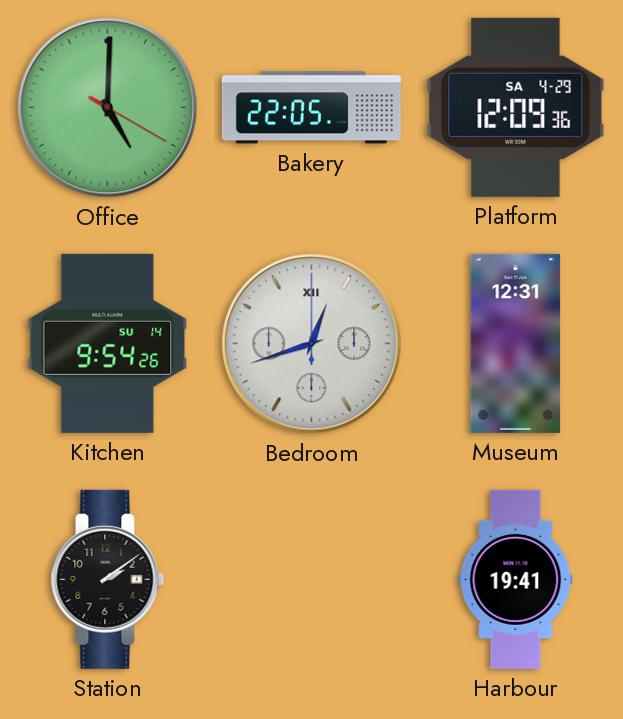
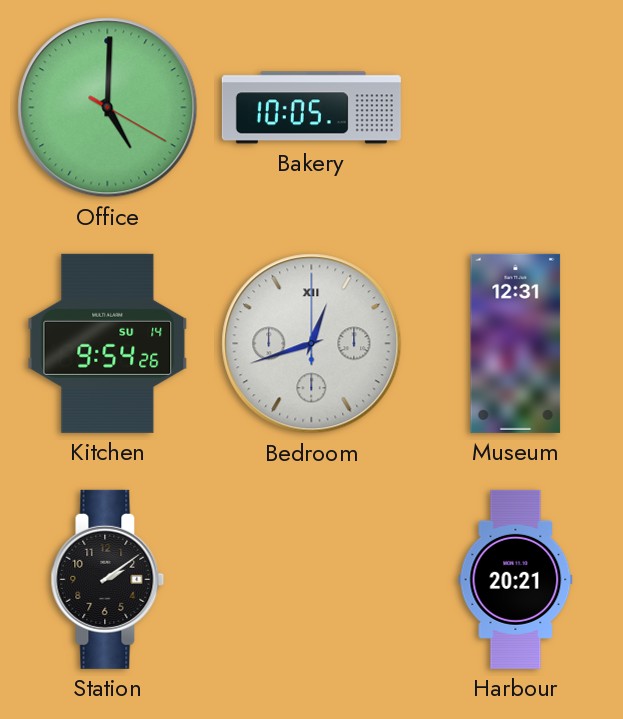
Bakery: 22:05 -> 10:05
Platform: 12:09 -> none
Harbour: 19:41 -> 20:21
